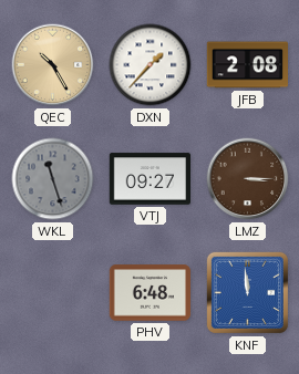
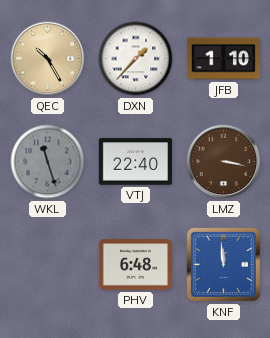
JFB: 2:08 -> 1:10
VTJ: 09:27 -> 22:40
LMZ: 3:15 -> 3:17
